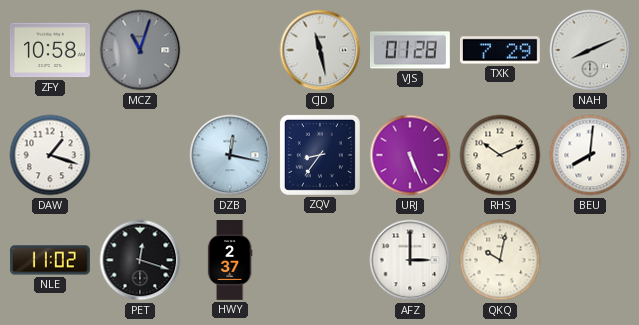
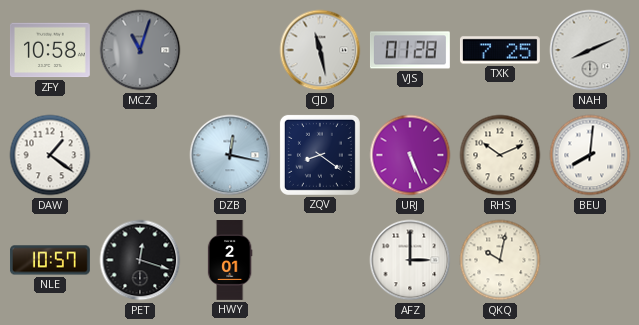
TXK: 7:29 -> 7:25
DAW: 1:18 -> 1:21
ZQV: 8:36 -> 8:21
NLE: 11:02 -> 10:57
HWY: 2:37 -> 2:01
